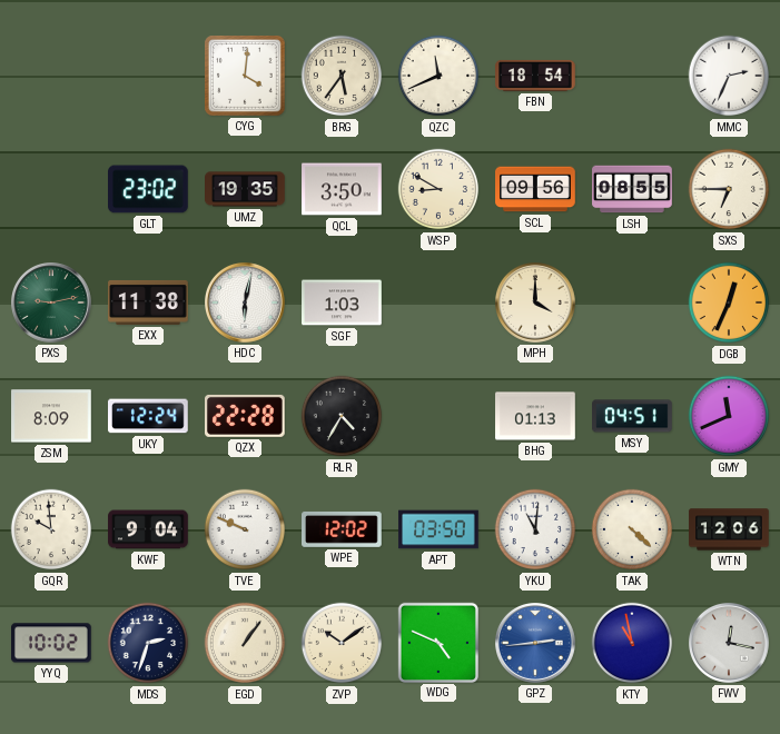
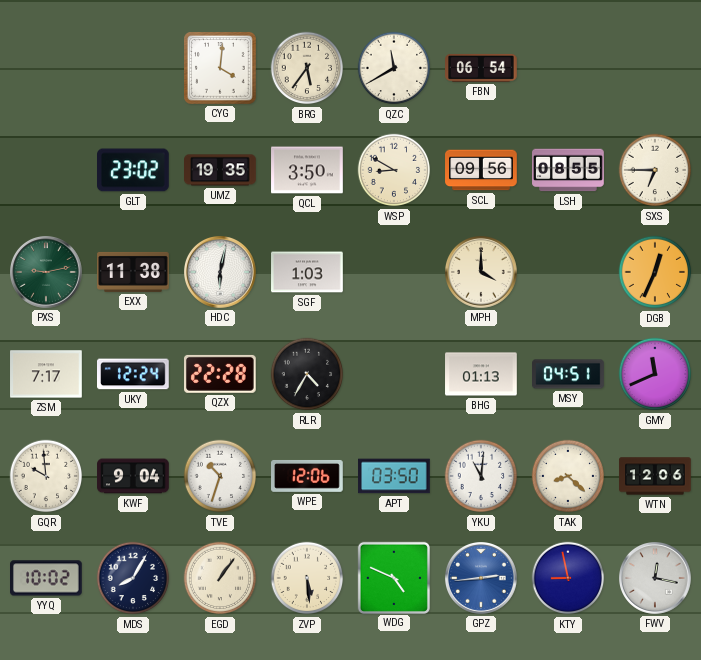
QZC: 11:41 -> 11:40
FBN: 18:54 -> 06:54
MMC: 2:34 -> none
ZSM: 8:09 -> 7:17
TVE: 9:49 -> 10:33
WPE: 12:02 -> 12:06
TAK: 4:22 -> 8:22
MDS: 2:33 -> 8:05
ZVP: 10:09 -> 5:29
KTY: 10:58 -> 8:58
